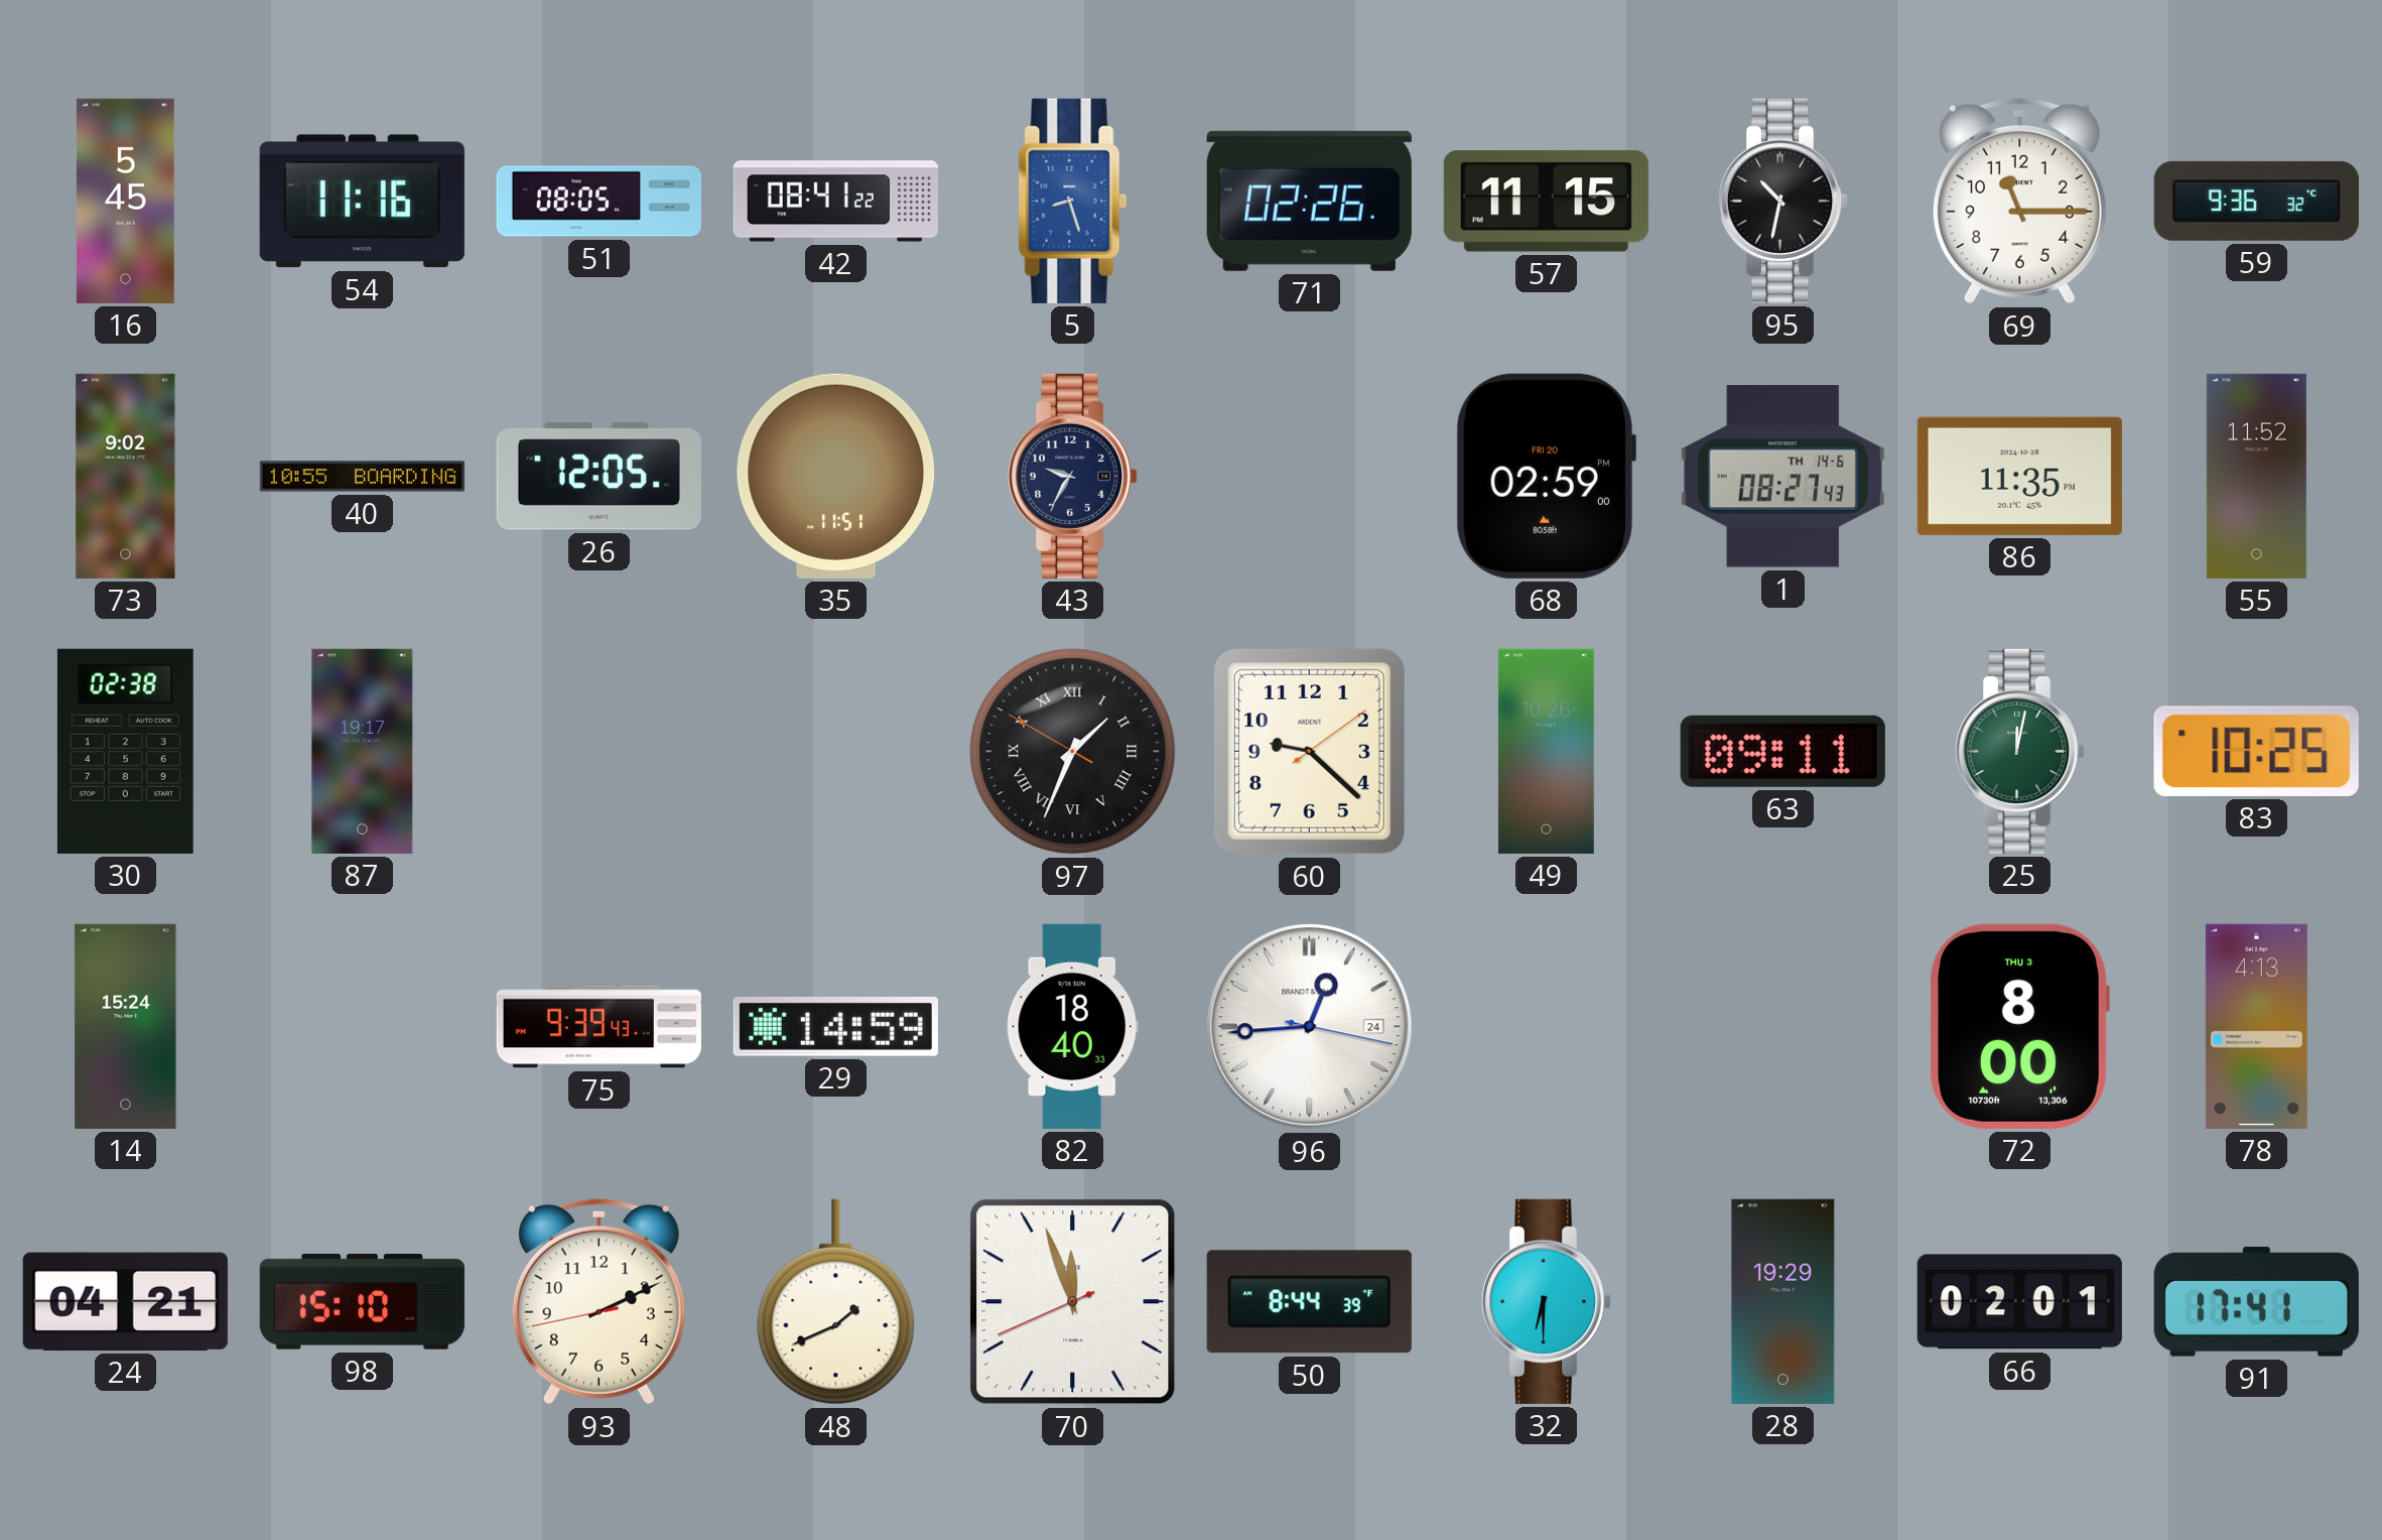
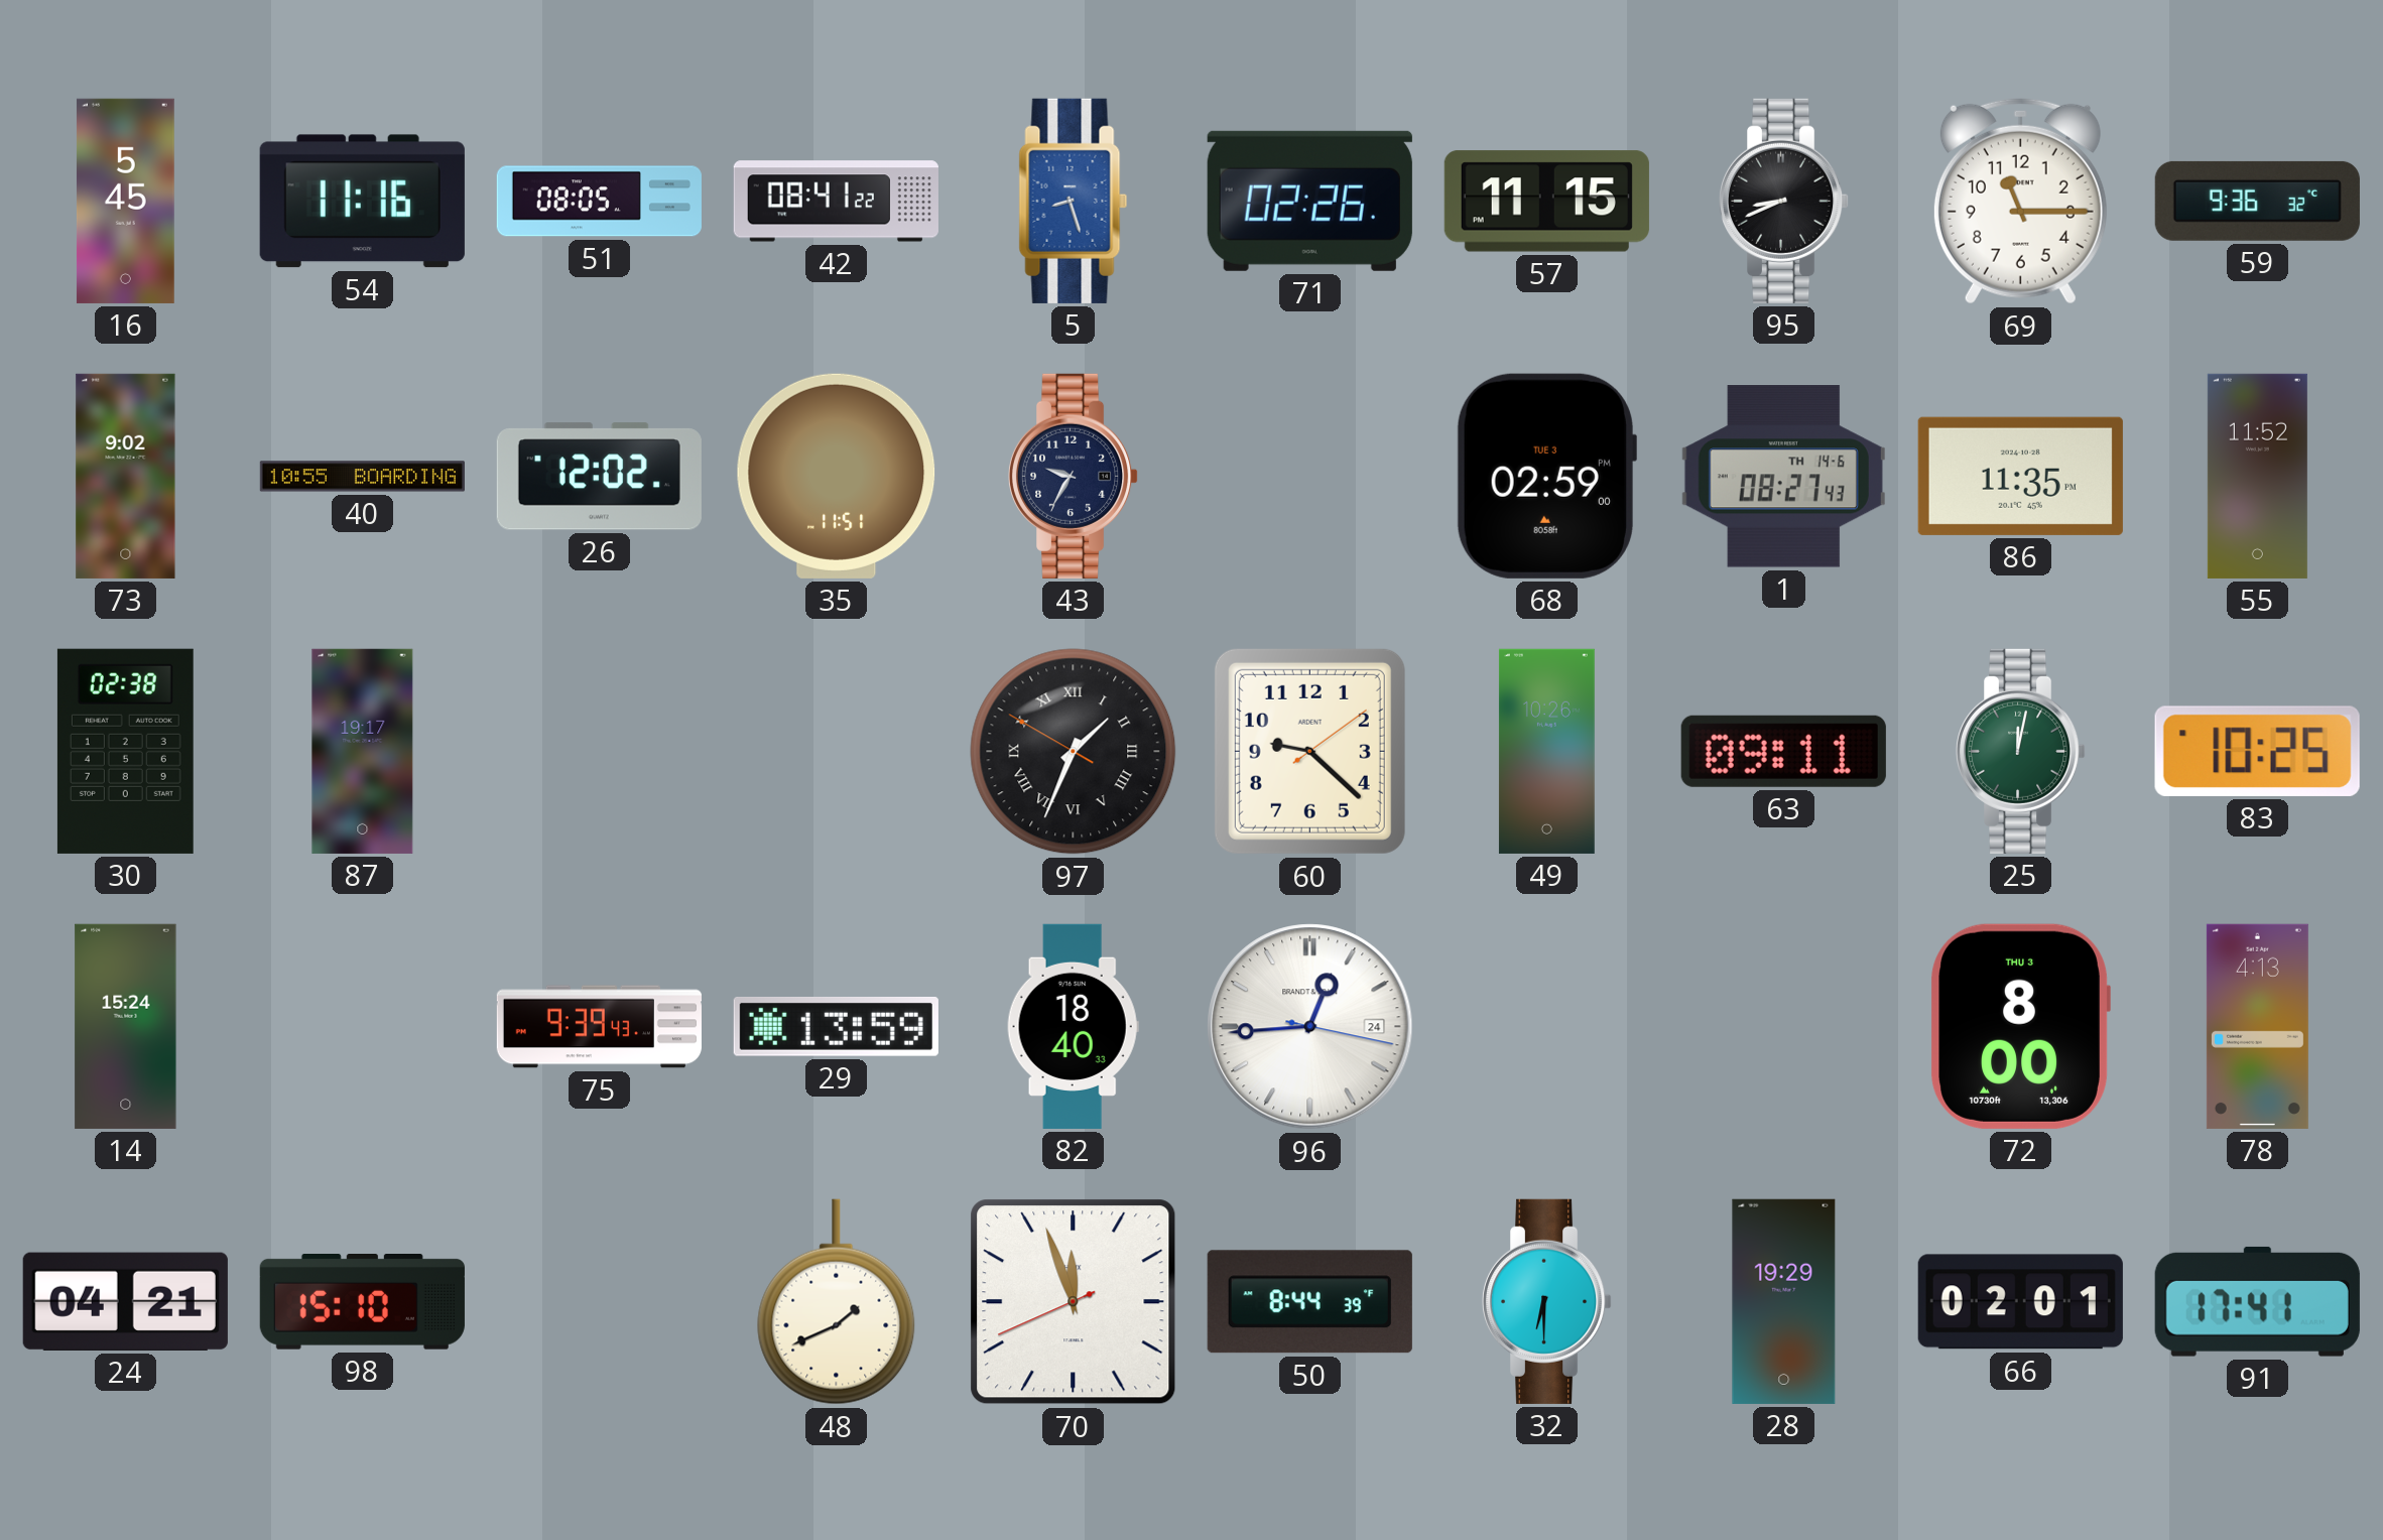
95: 10:32 -> 8:41
26: 12:05 -> 12:02
68 date: FRI 20 -> TUE 3
29: 14:59 -> 13:59
93: 2:10 -> none
